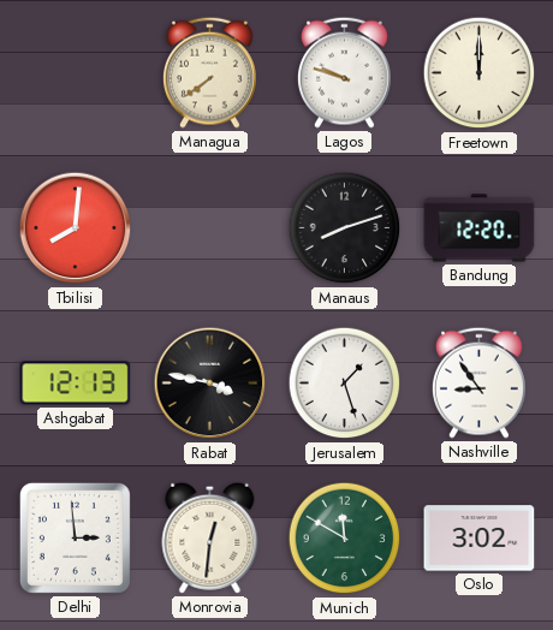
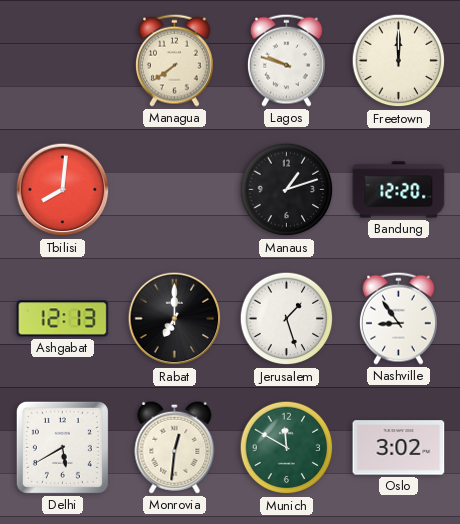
Manaus: 8:12 -> 1:12
Rabat: 3:47 -> 7:00
Delhi: 2:59 -> 5:40
